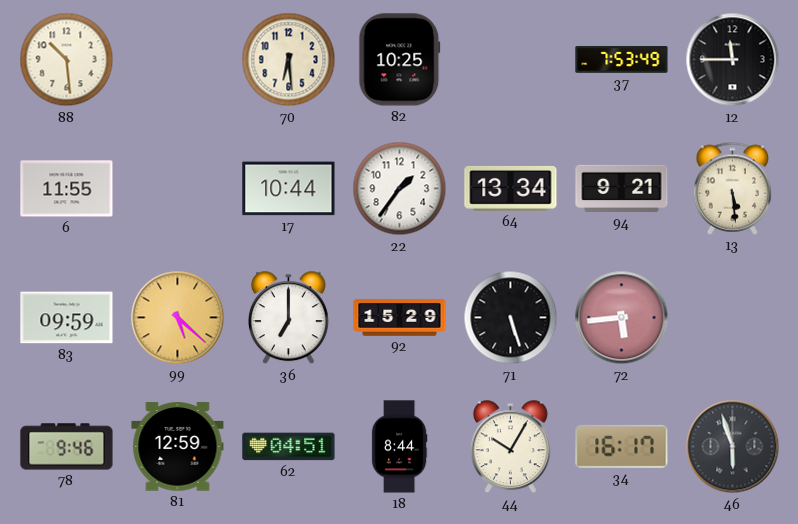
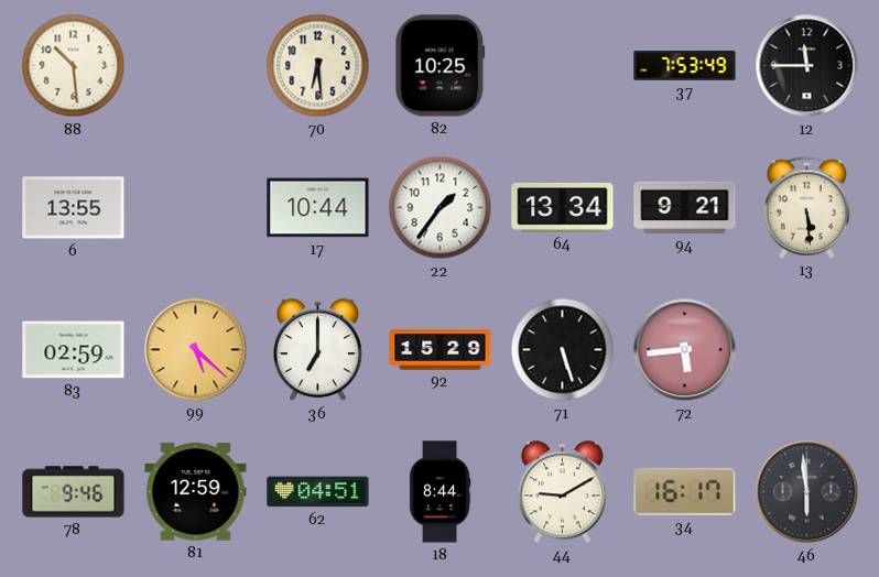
6: 11:55 -> 13:55
83: 09:59 -> 02:59
44: 10:05 -> 9:10
46: 5:57 -> 5:59
